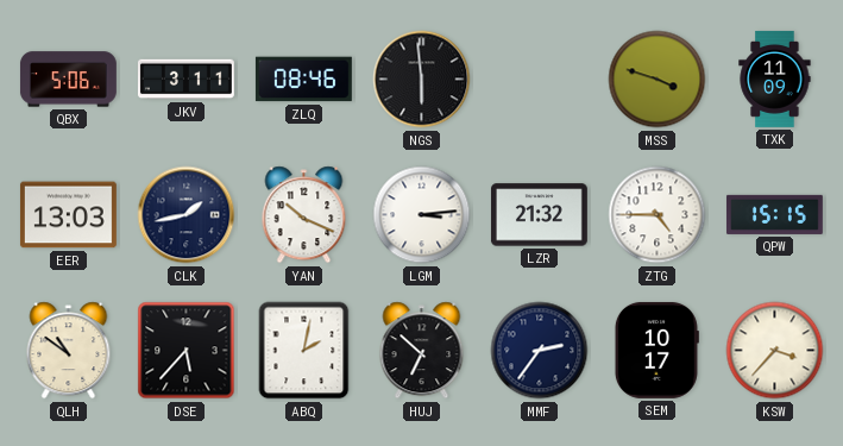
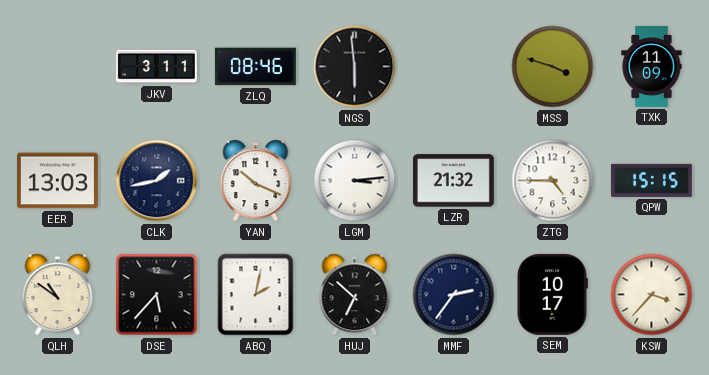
QBX: 5:06 -> none
